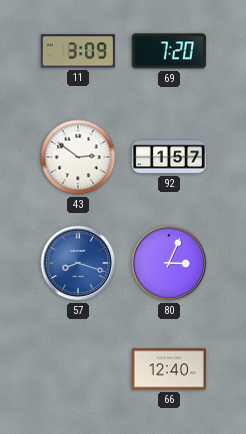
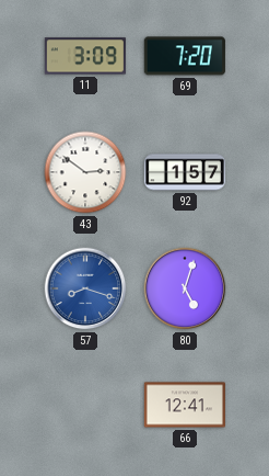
80: 3:04 -> 5:03
66: 12:40 -> 12:41
